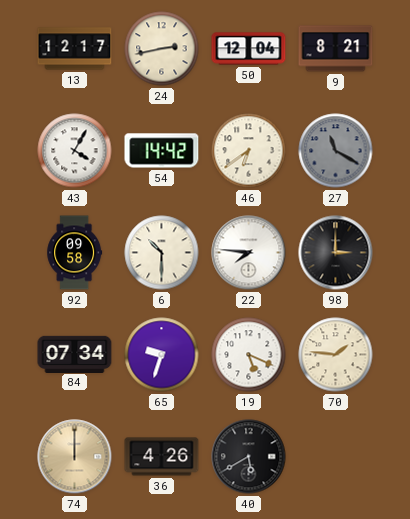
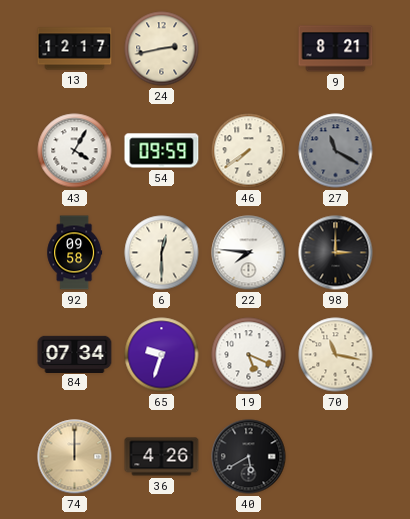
50: 12:04 -> none
54: 14:42 -> 09:59
46: 6:39 -> 7:39
6: 10:30 -> 12:30
70: 1:46 -> 11:17
